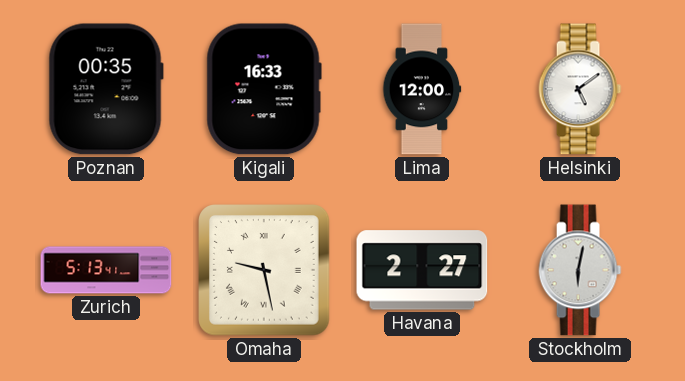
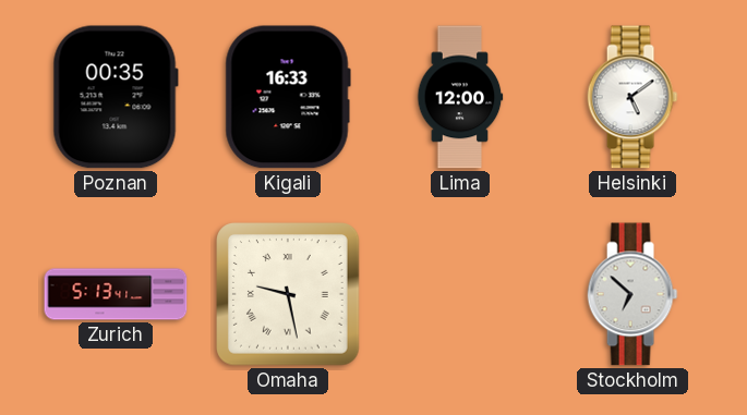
Havana: 2:27 -> none
Stockholm: 6:02 -> 6:52
